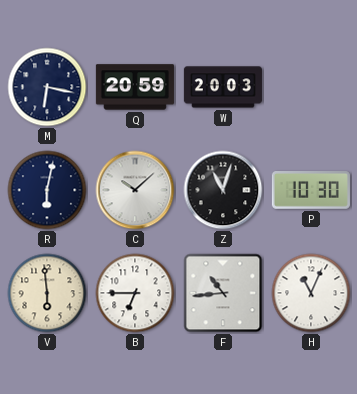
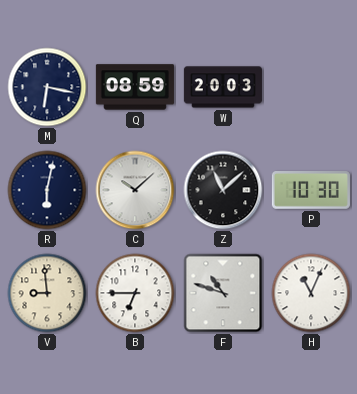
Q: 20:59 -> 08:59
Z: 11:03 -> 11:08
V: 5:59 -> 8:59
F: 10:44 -> 10:48
